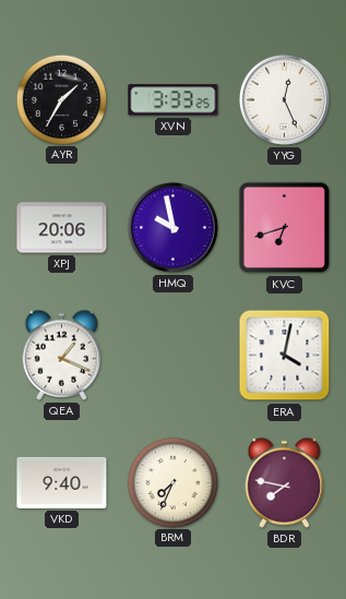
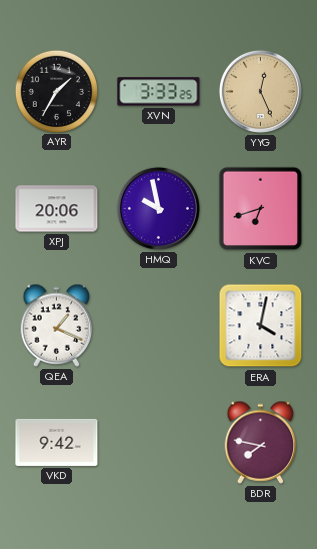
YYG dial: white -> champagne
VKD: 9:40 -> 9:42
BRM: 7:34 -> none
